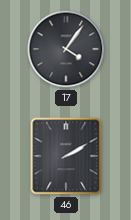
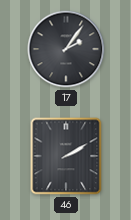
17: 4:06 -> 2:06
